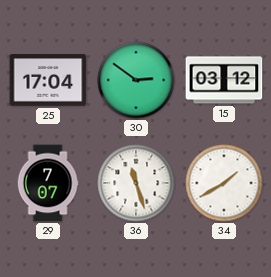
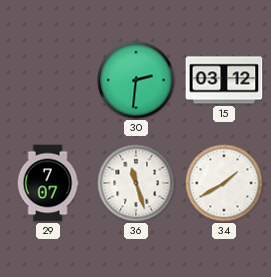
25: 17:04 -> none
30: 2:51 -> 2:31
